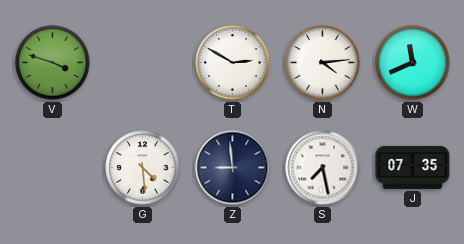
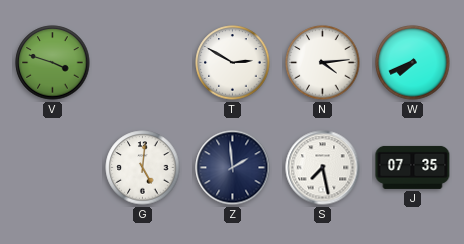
W: 11:41 -> 7:41
G: 4:29 -> 5:01
Z: 8:59 -> 1:59
